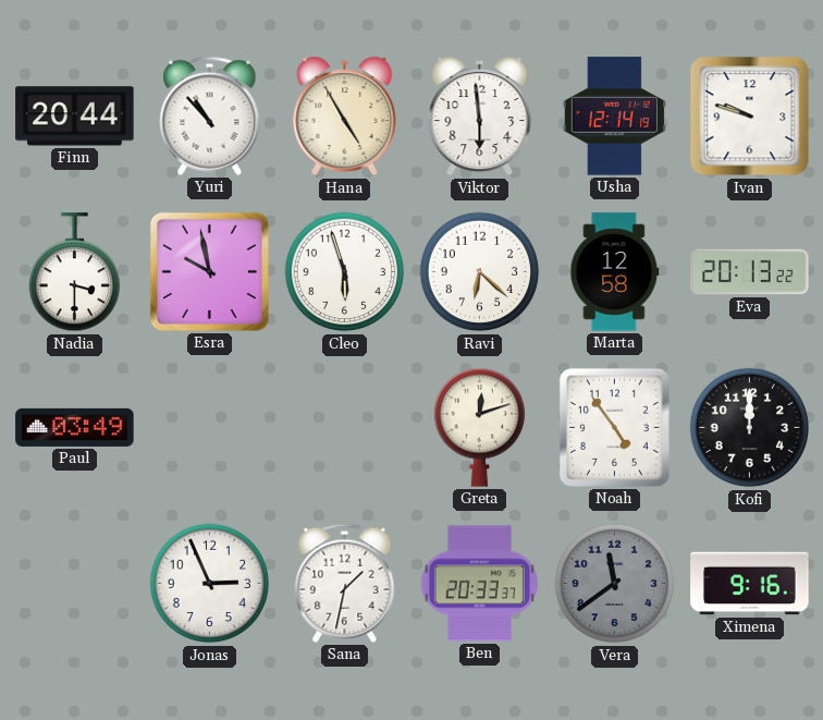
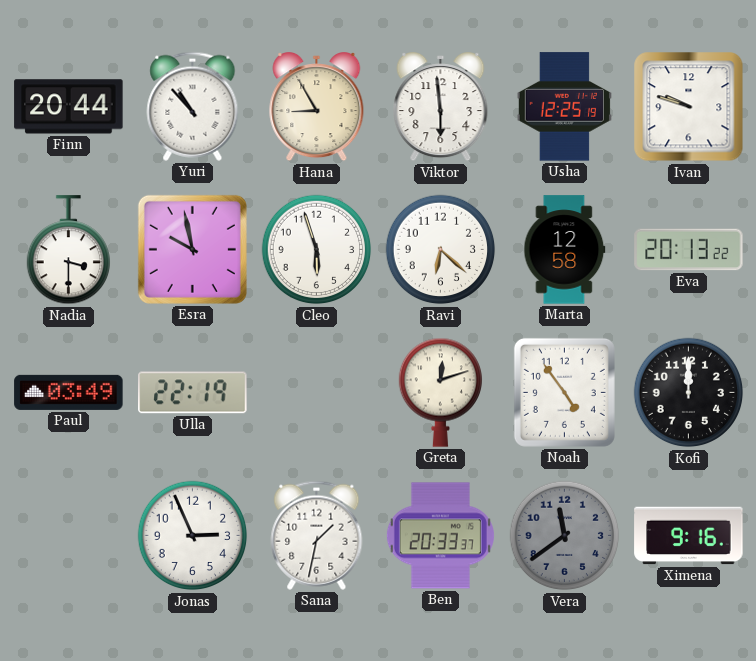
Hana: 4:55 -> 8:55
Usha: 12:14 -> 12:25
Ulla: none -> 22:19
